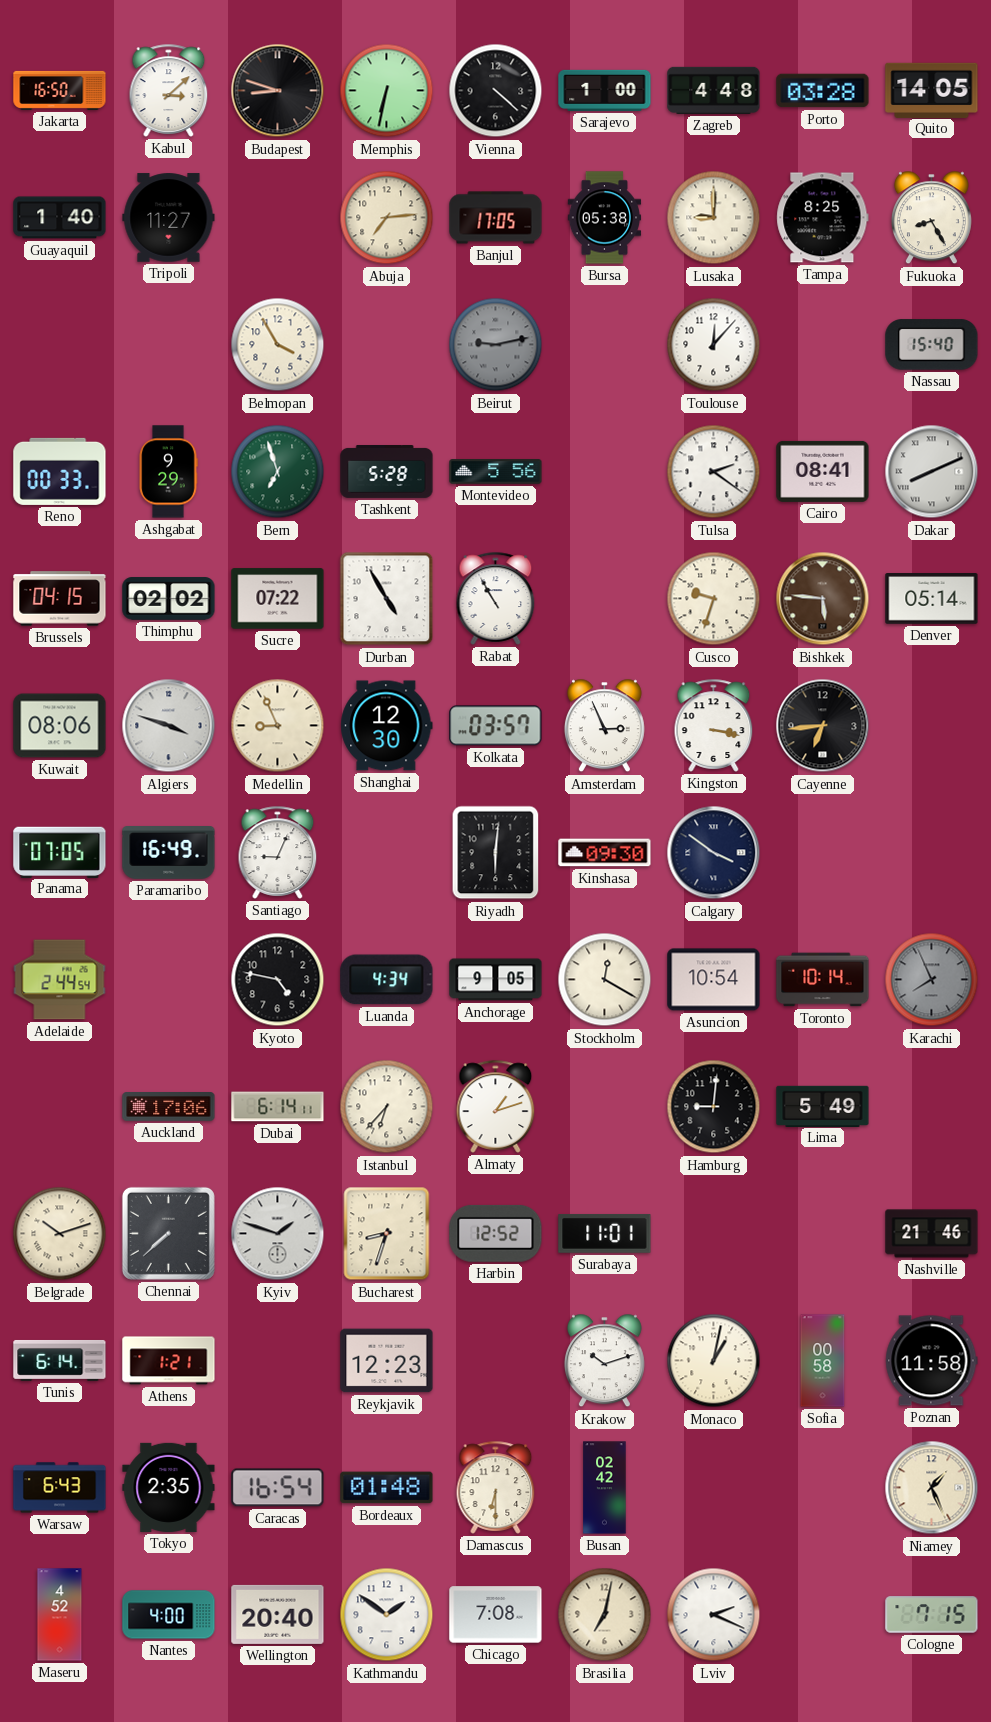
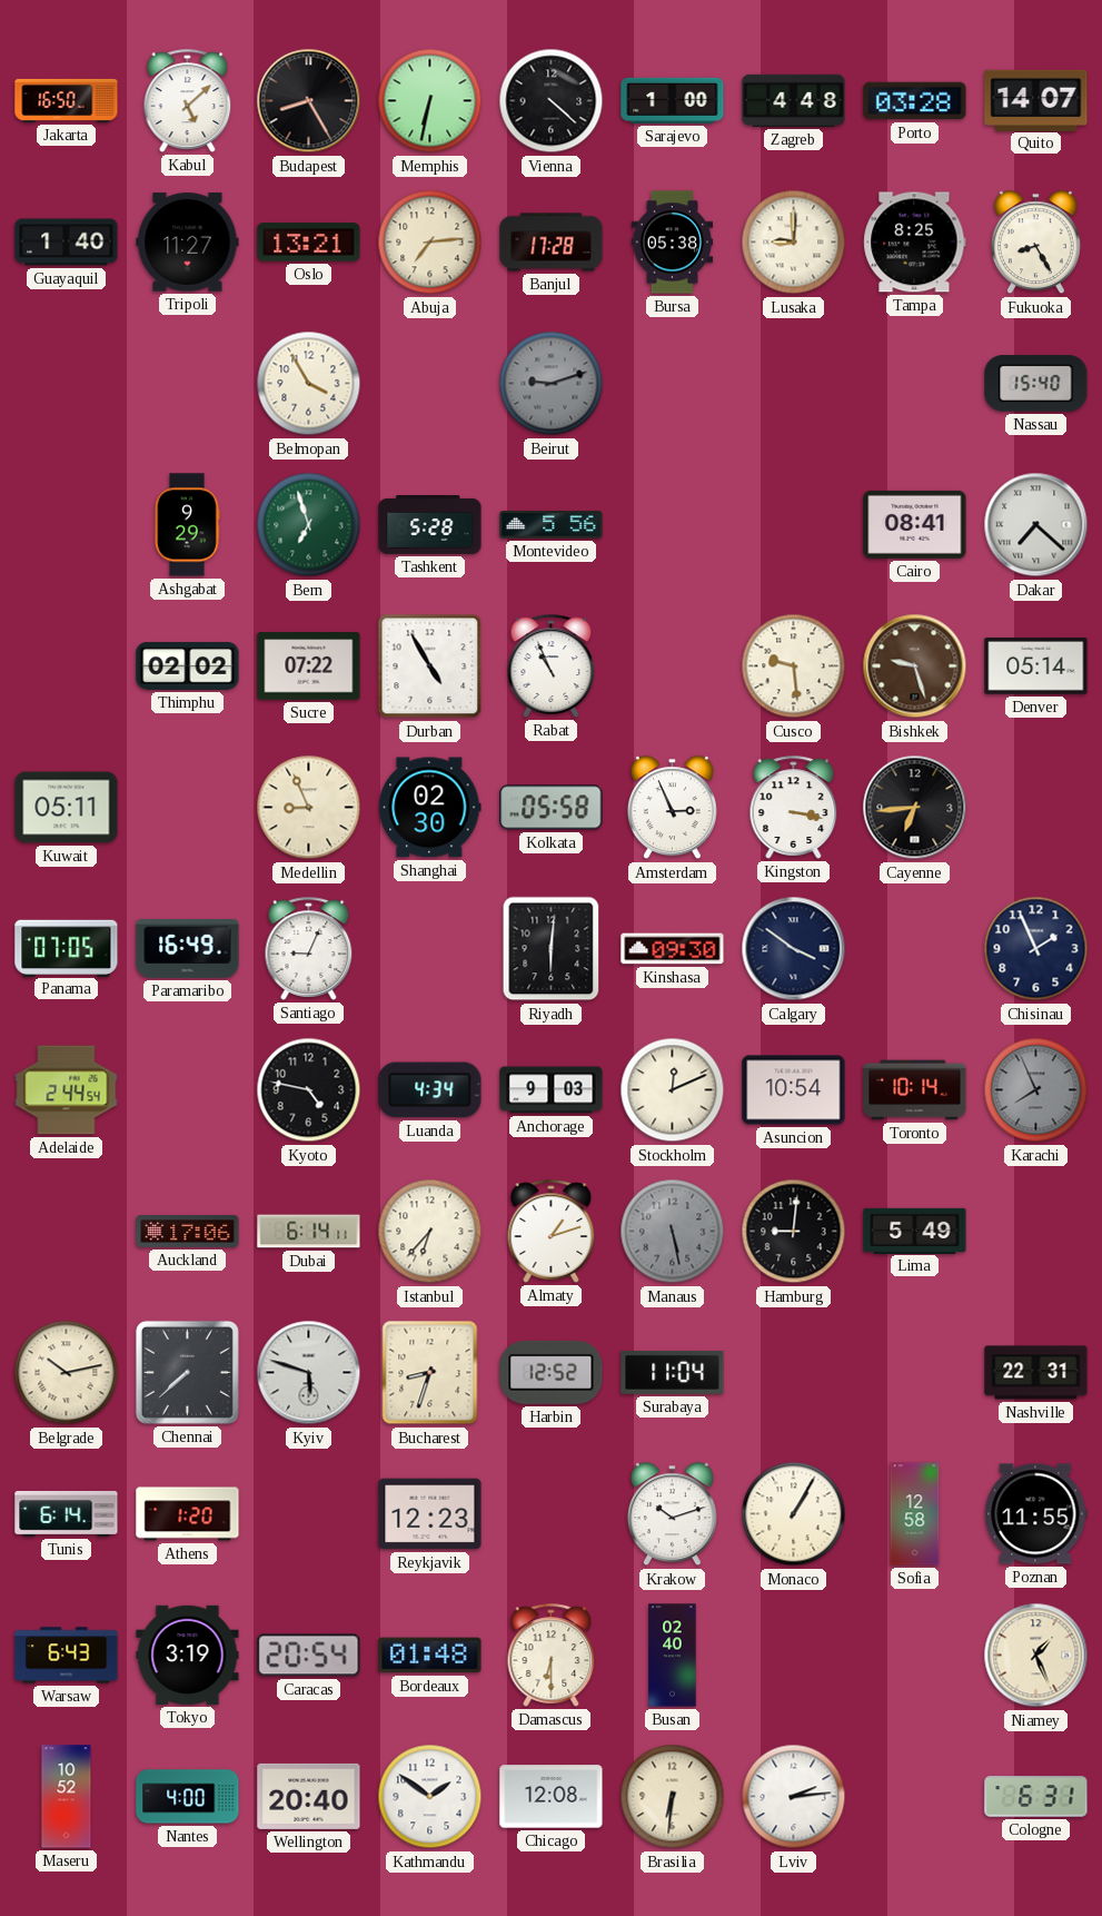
Kabul: 3:08 -> 5:08
Budapest: 8:48 -> 8:25
Quito: 14:05 -> 14:07
Oslo: none -> 13:21
Banjul: 17:05 -> 17:28
Beirut: 9:13 -> 9:12
Toulouse: 12:07 -> none
Reno: 00:33 -> none
Tulsa: 2:21 -> none
Dakar: 8:11 -> 7:22
Brussels: 04:15 -> none
Rabat: 10:55 -> 10:56
Cusco: 9:33 -> 9:29
Bishkek: 5:46 -> 9:27
Kuwait: 08:06 -> 05:11
Algiers: 3:48 -> none
Shanghai: 12:30 -> 02:30
Kolkata: 03:57 -> 05:58
Chisinau: none -> 1:56
Anchorage: 9:05 -> 9:03
Stockholm: 12:20 -> 12:11
Manaus: none -> 5:28
Belgrade: 10:12 -> 10:13
Kyiv: 1:48 -> 5:48
Surabaya: 11:01 -> 11:04
Nashville: 21:46 -> 22:31
Athens: 1:21 -> 1:20
Monaco: 1:02 -> 1:05
Sofia: 00:58 -> 12:58
Poznan: 11:58 -> 11:55
Tokyo: 2:35 -> 3:19
Caracas: 16:54 -> 20:54
Busan: 02:42 -> 02:40
Maseru: 4:52 -> 10:52
Chicago: 7:08 -> 12:08
Brasilia: 7:02 -> 6:31
Lviv: 2:19 -> 2:14
Cologne: 7:15 -> 6:31
